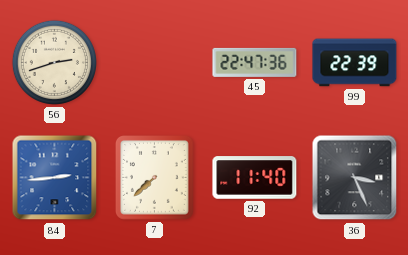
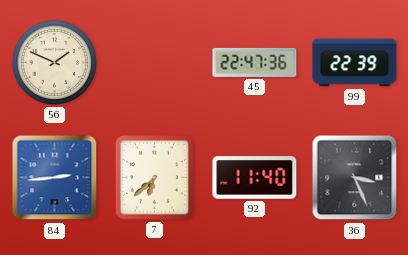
56: 2:42 -> 1:49
7: 7:38 -> 6:38
